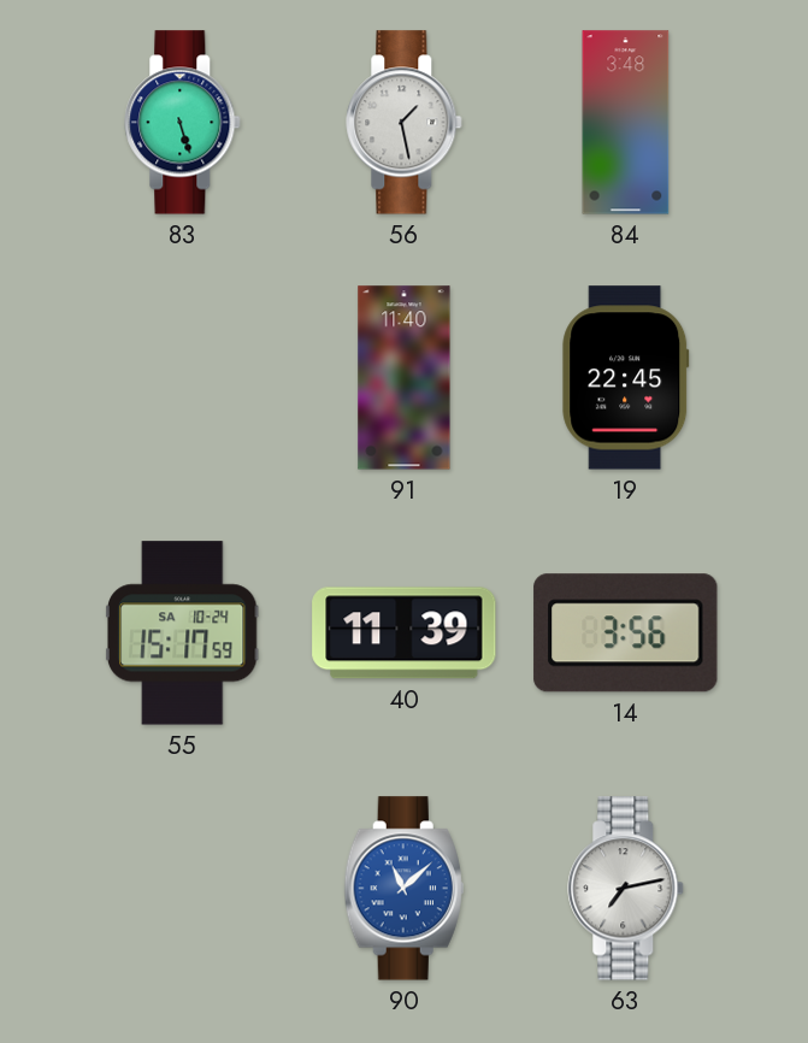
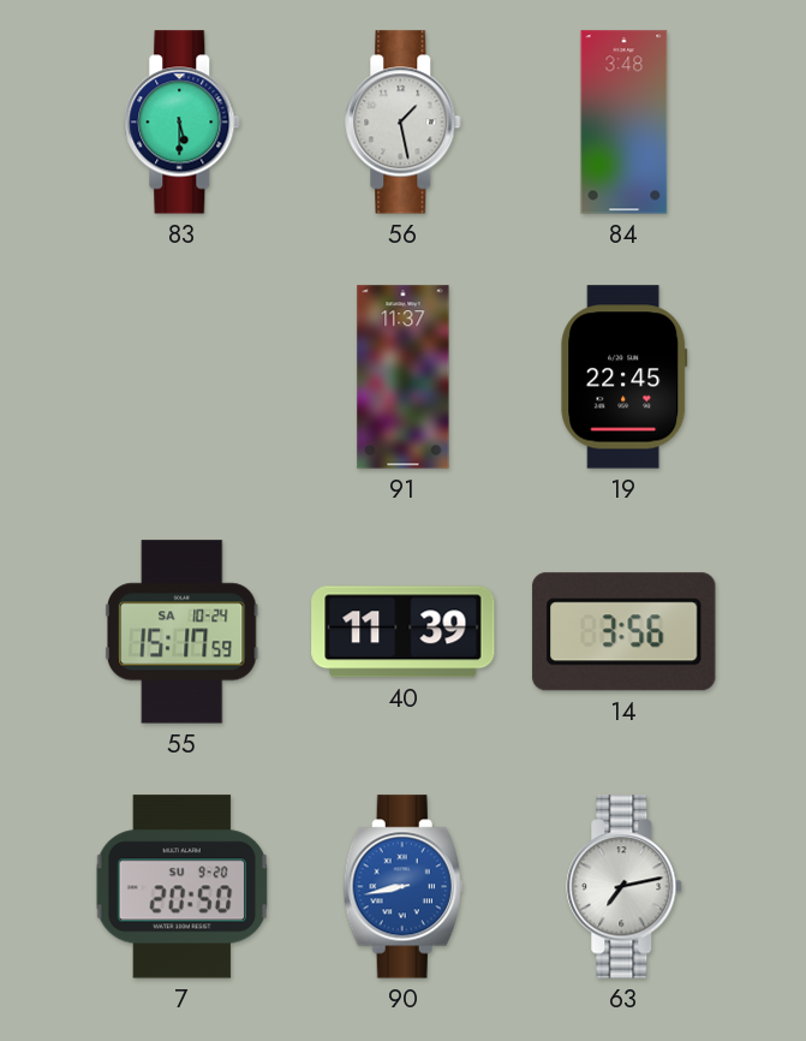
83: 5:27 -> 5:30
91: 11:40 -> 11:37
7: none -> 20:50
90: 11:08 -> 8:43
